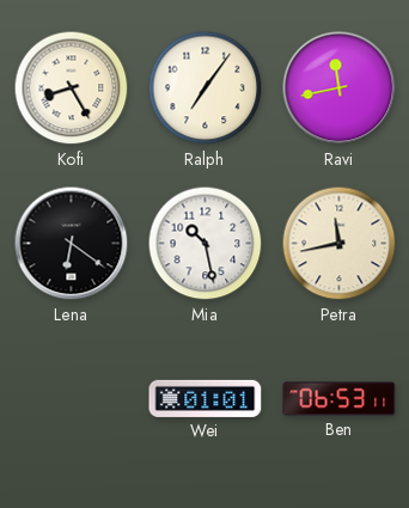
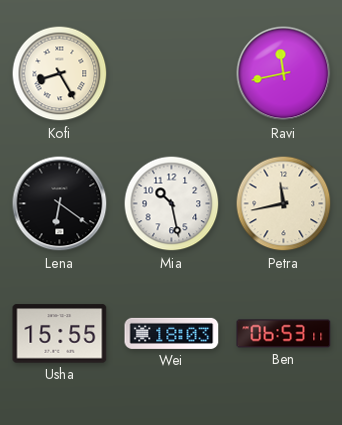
Ralph: 7:06 -> none
Usha: none -> 15:55
Wei: 01:01 -> 18:03
